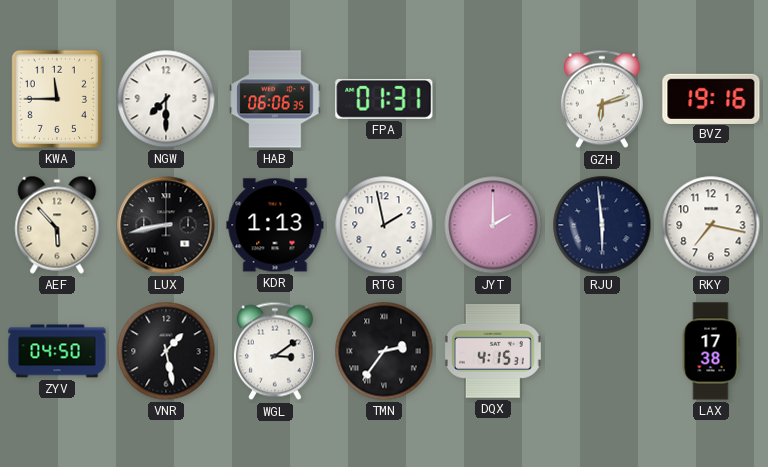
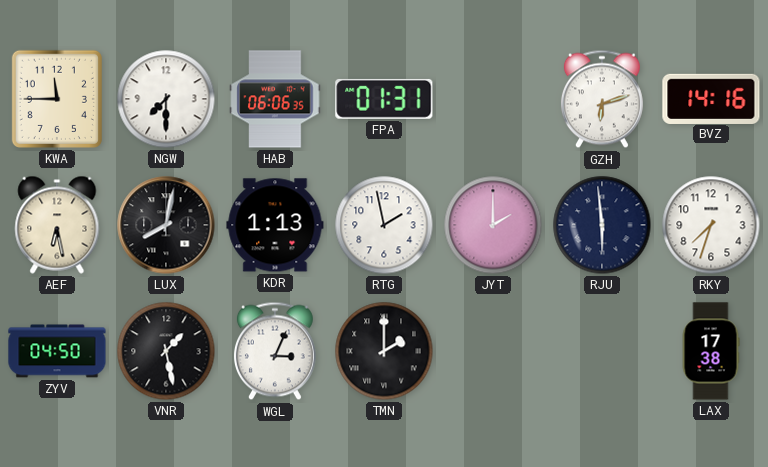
BVZ: 19:16 -> 14:16
AEF: 5:53 -> 6:28
LUX: 8:43 -> 8:02
RKY: 7:17 -> 7:33
WGL: 3:09 -> 3:04
TMN: 2:36 -> 2:00
DQX: 4:15 -> none
